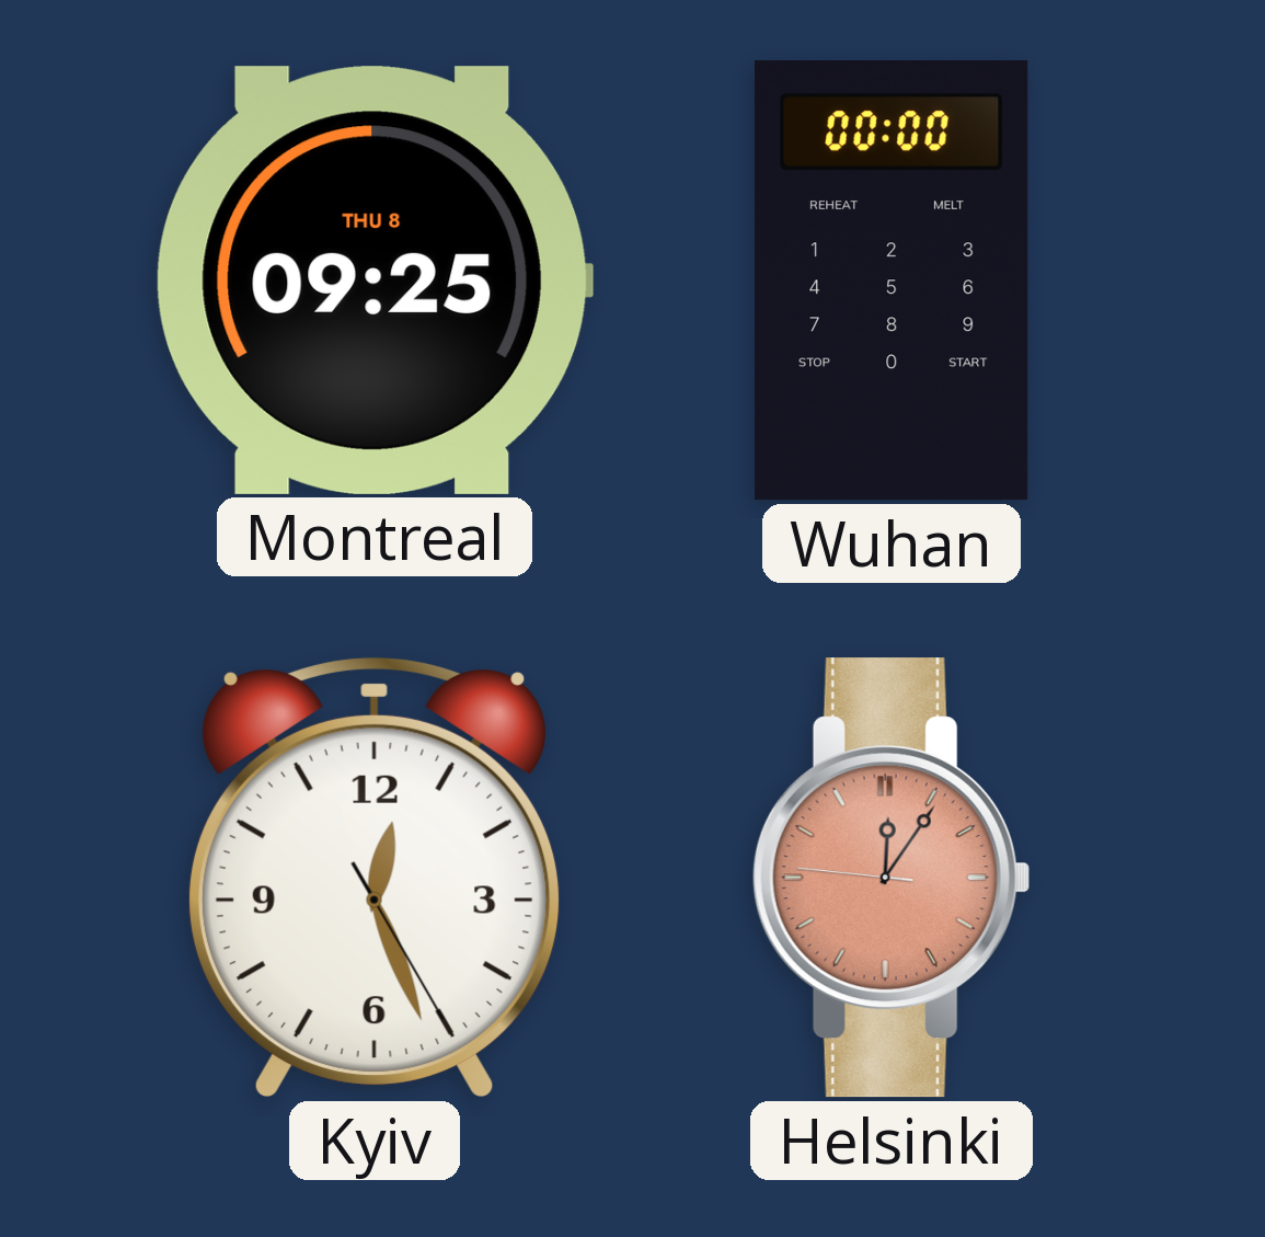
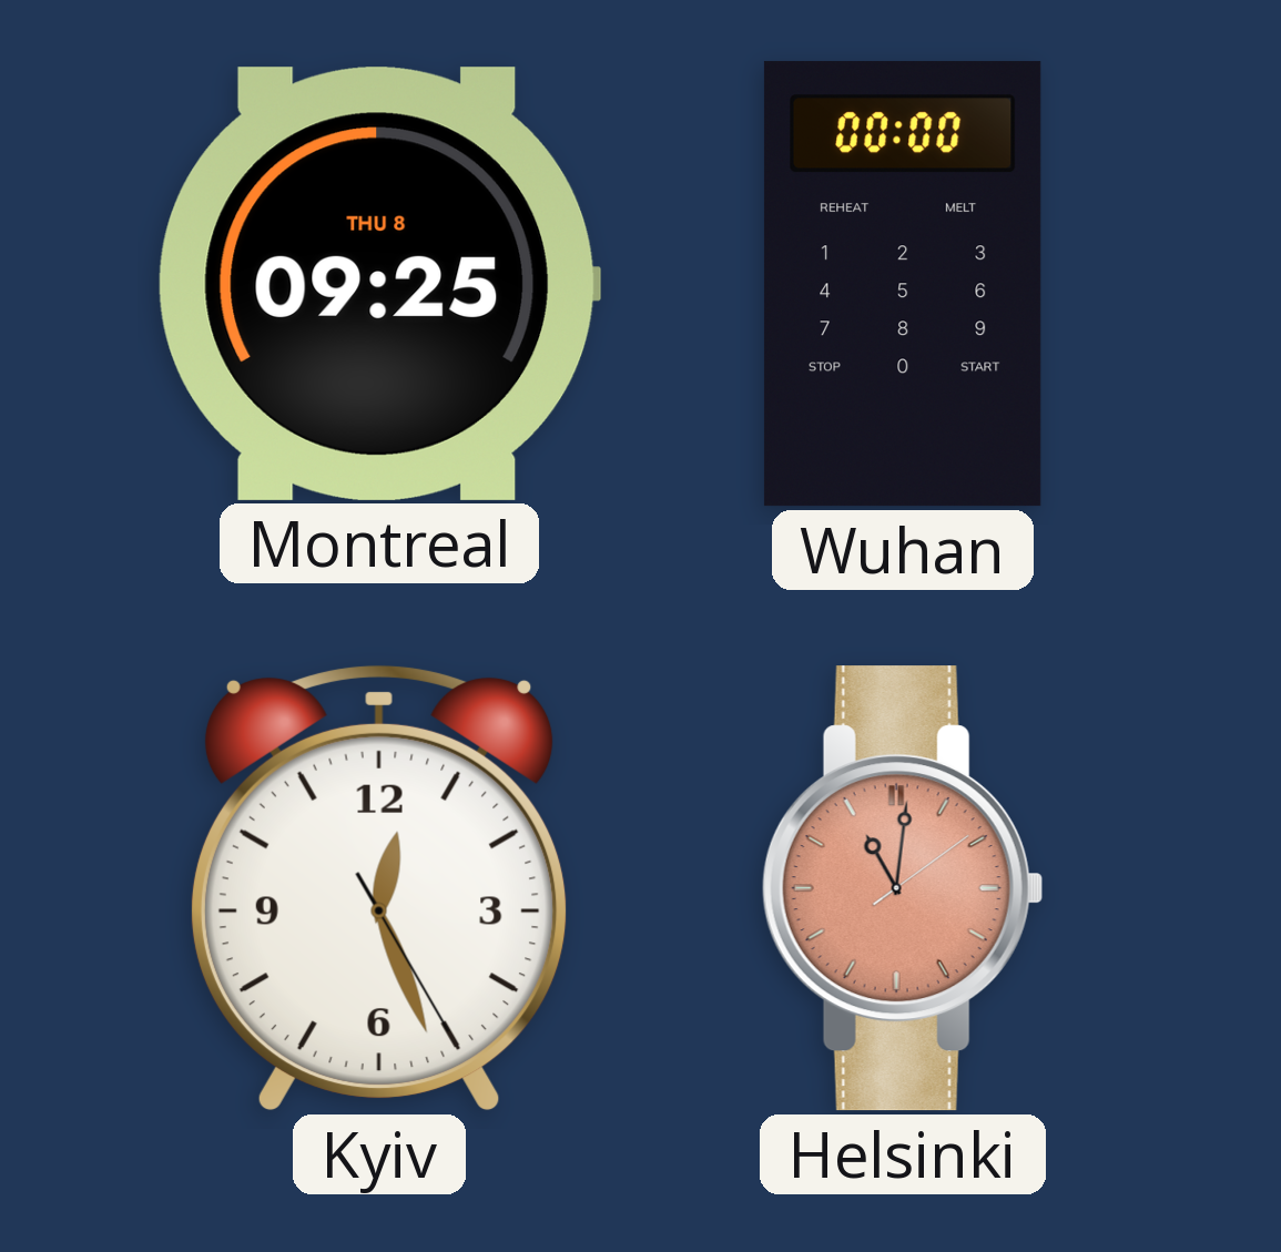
Helsinki: 12:05 -> 11:01
